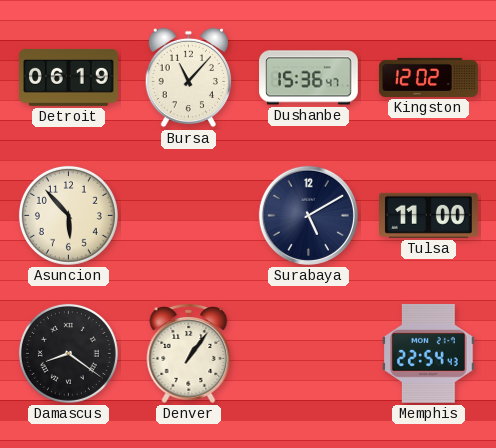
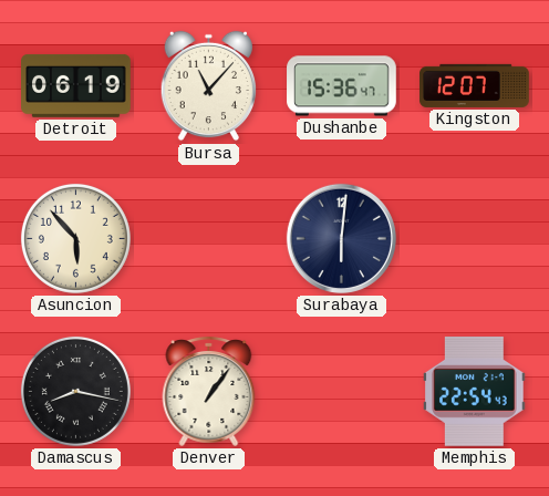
Kingston: 12:02 -> 12:07
Surabaya: 5:10 -> 6:01
Tulsa: 11:00 -> none
Damascus: 8:21 -> 8:17
